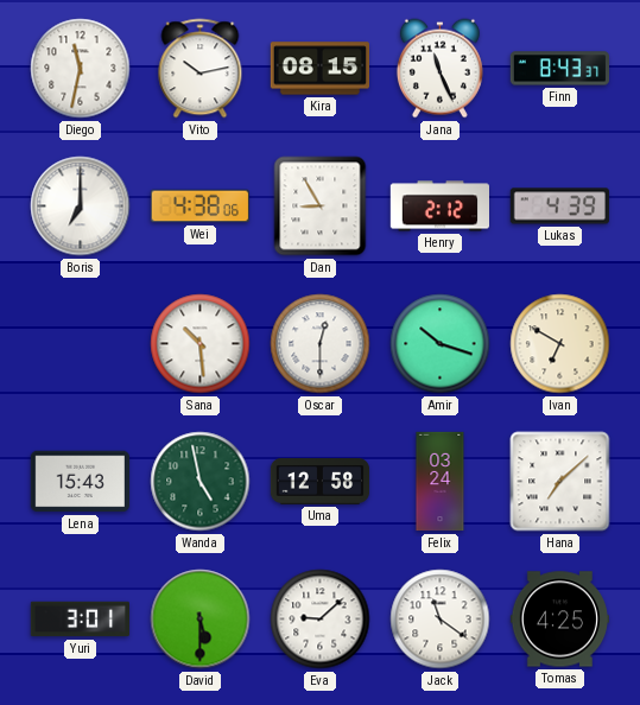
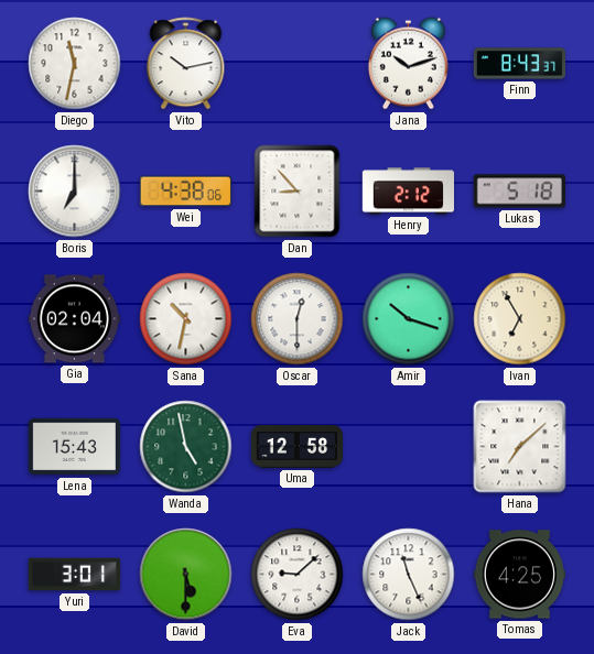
Kira: 08:15 -> none
Jana: 11:26 -> 10:12
Dan: 8:55 -> 8:53
Lukas: 4:39 -> 5:18
Gia: none -> 02:04
Sana: 10:29 -> 10:32
Ivan: 6:50 -> 6:55
Felix: 03:24 -> none
Jack: 11:21 -> 11:26
